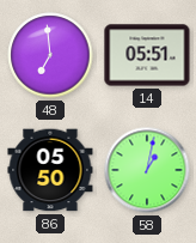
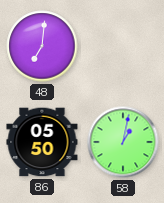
48: 6:59 -> 7:01
14: 05:51 -> none
